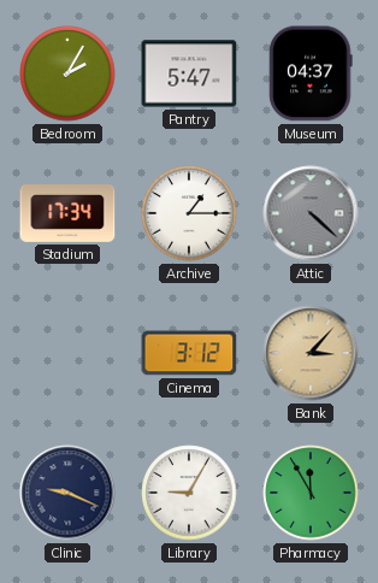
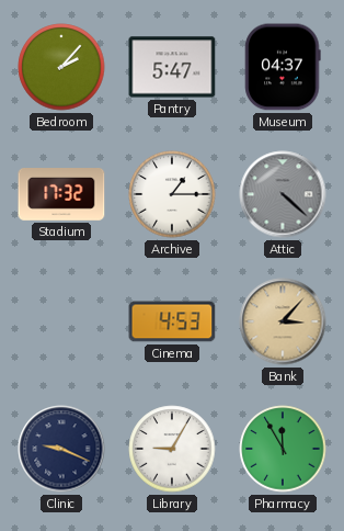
Bedroom: 2:05 -> 2:07
Stadium: 17:34 -> 17:32
Cinema: 3:12 -> 4:53
